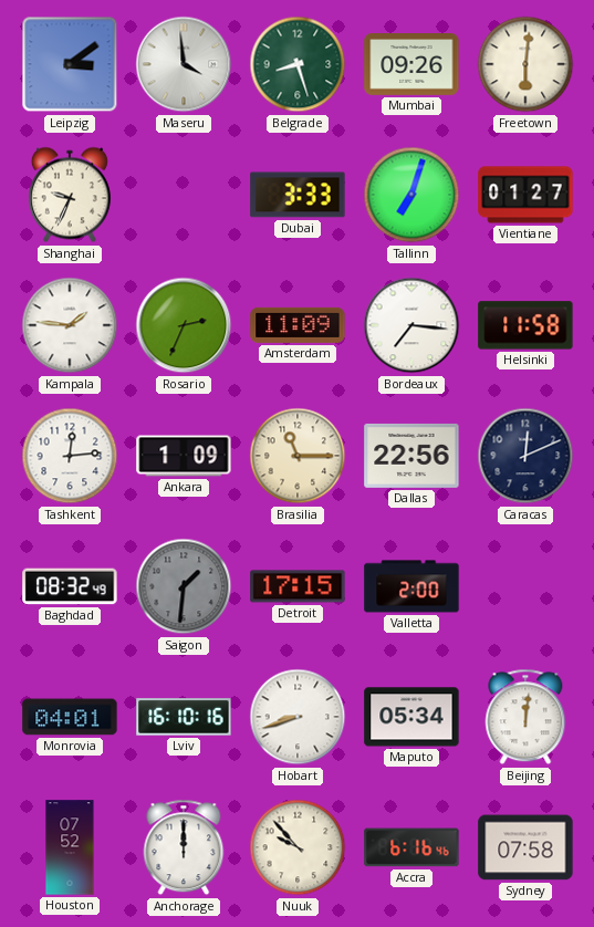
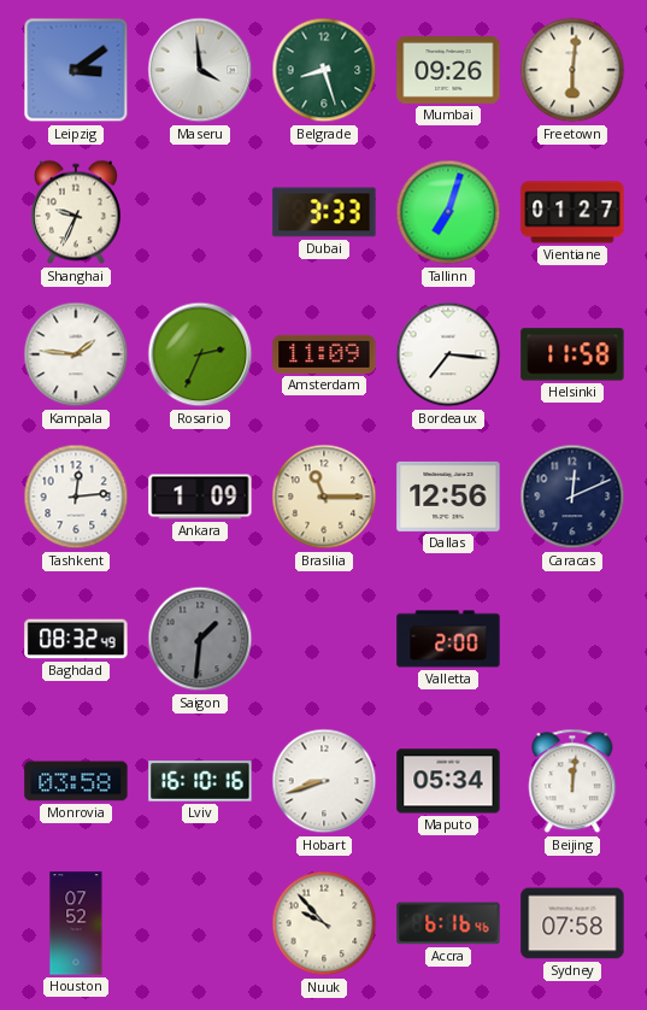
Dallas: 22:56 -> 12:56
Detroit: 17:15 -> none
Monrovia: 04:01 -> 03:58
Anchorage: 12:00 -> none
